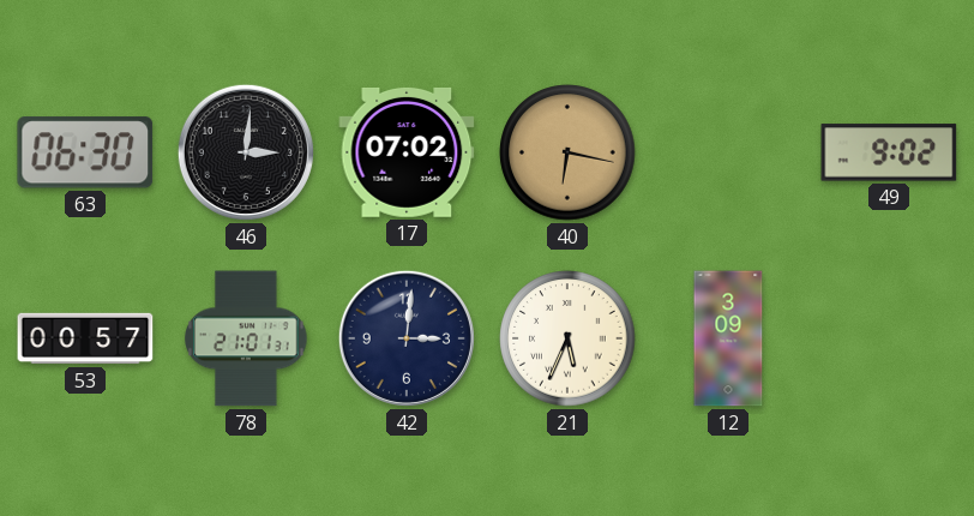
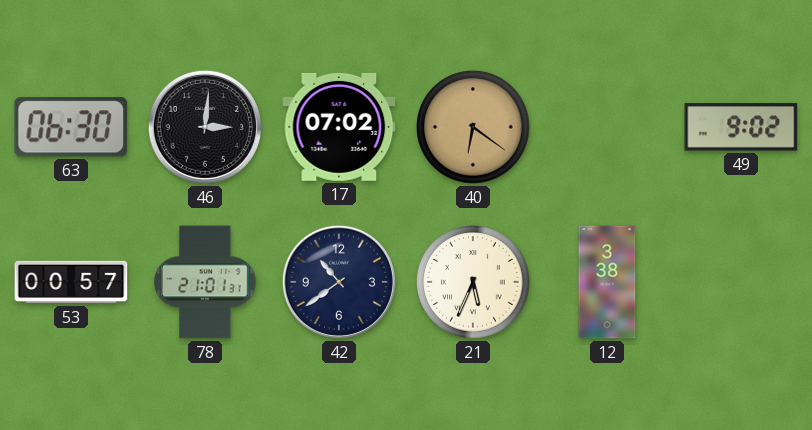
40: 6:17 -> 6:21
42: 3:01 -> 10:39
12: 3:09 -> 3:38
